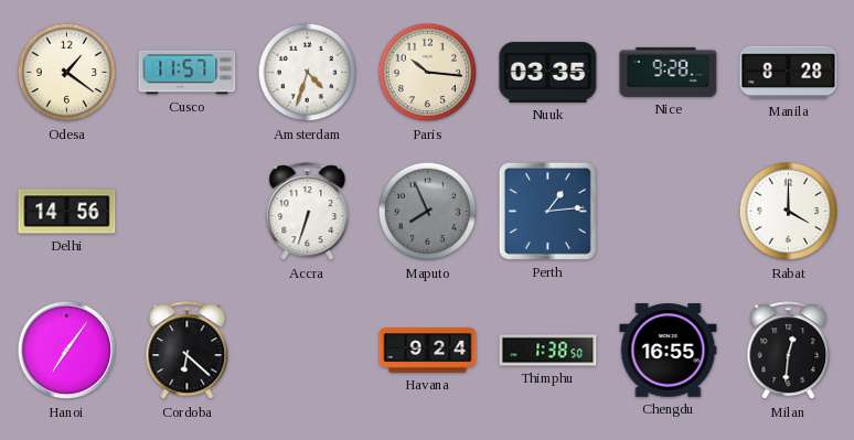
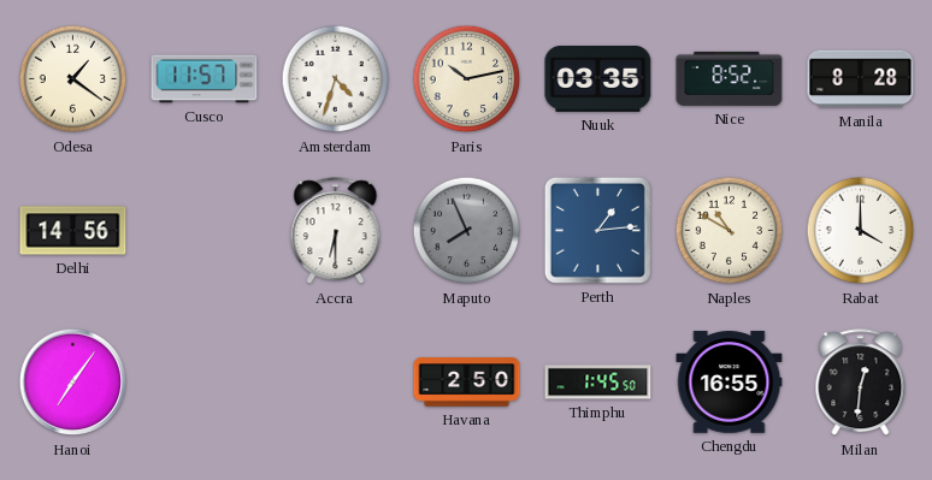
Paris: 10:16 -> 10:13
Nice: 9:28 -> 8:52
Accra: 6:33 -> 6:30
Naples: none -> 10:50
Cordoba: 6:22 -> none
Havana: 9:24 -> 2:50
Thimphu: 1:38 -> 1:45
